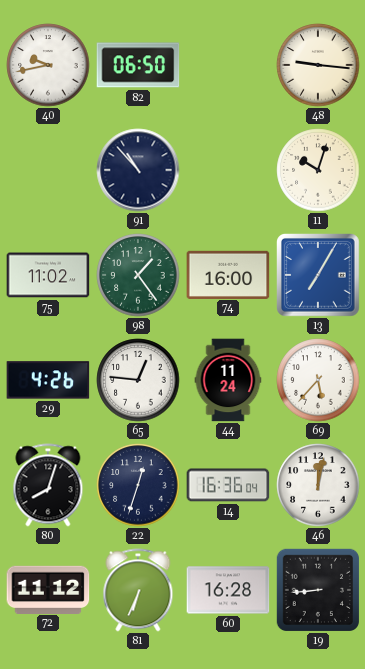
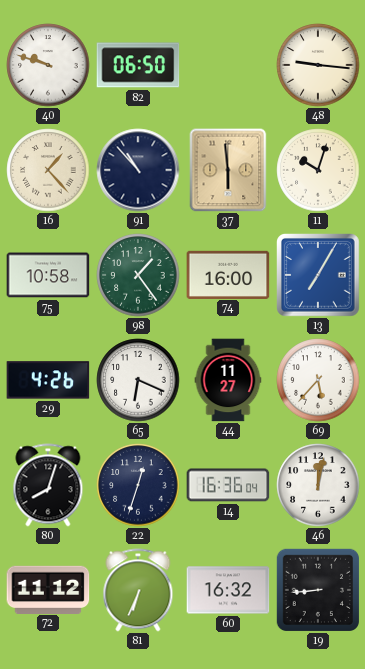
40: 9:43 -> 9:48
16: none -> 1:23
37: none -> 5:59
75: 11:02 -> 10:58
65: 12:46 -> 6:19
44: 11:24 -> 11:27
60: 16:28 -> 16:32
